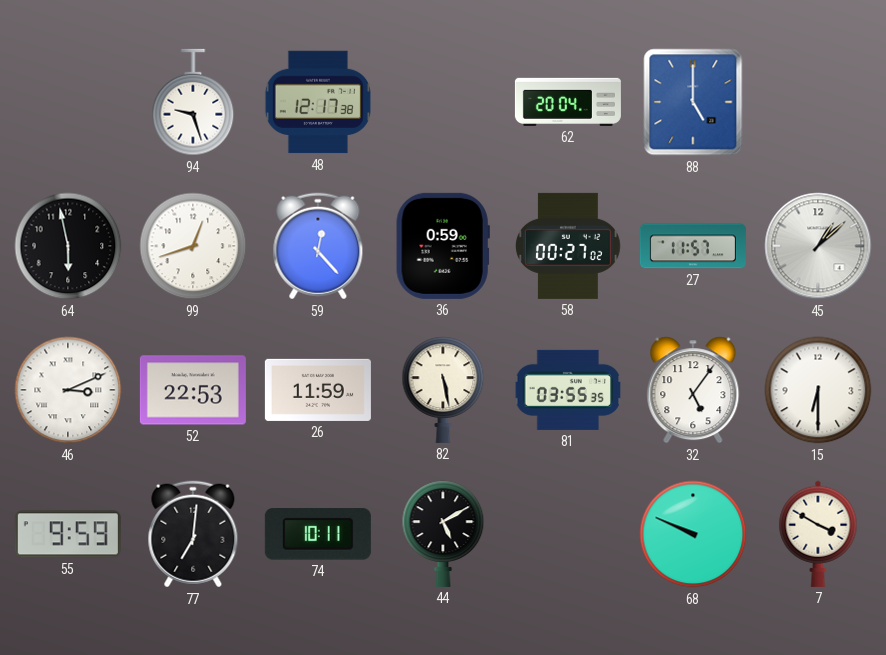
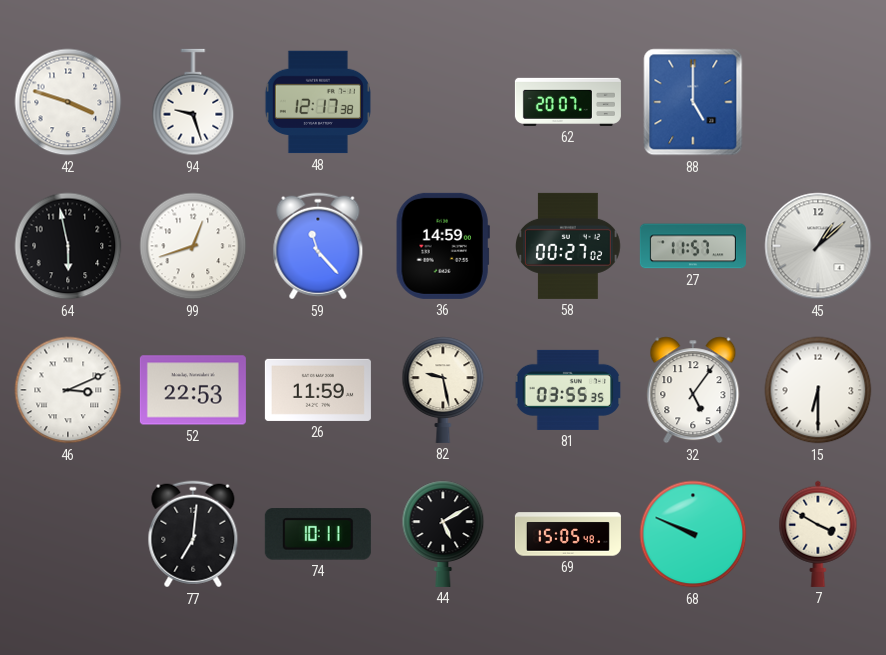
42: none -> 3:48
62: 20:04 -> 20:07
59: 12:23 -> 11:23
36: 0:59 -> 14:59
82: 5:28 -> 9:28
55: 9:59 -> none
69: none -> 15:05
